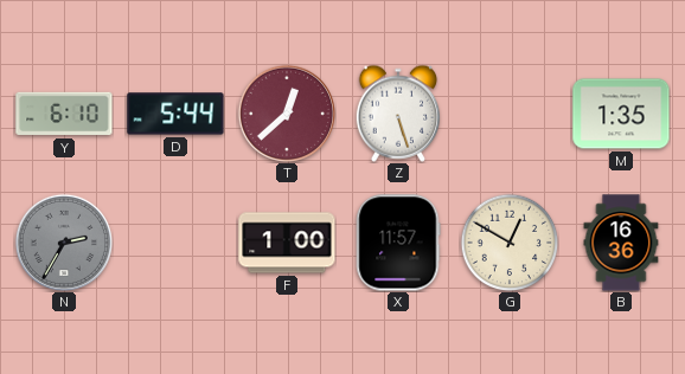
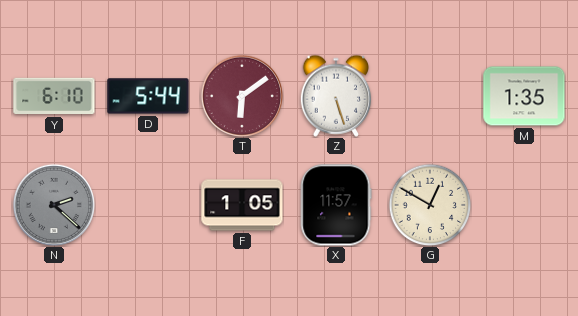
T: 12:38 -> 6:09
N: 2:35 -> 2:22
F: 1:00 -> 1:05
B: 16:36 -> none
